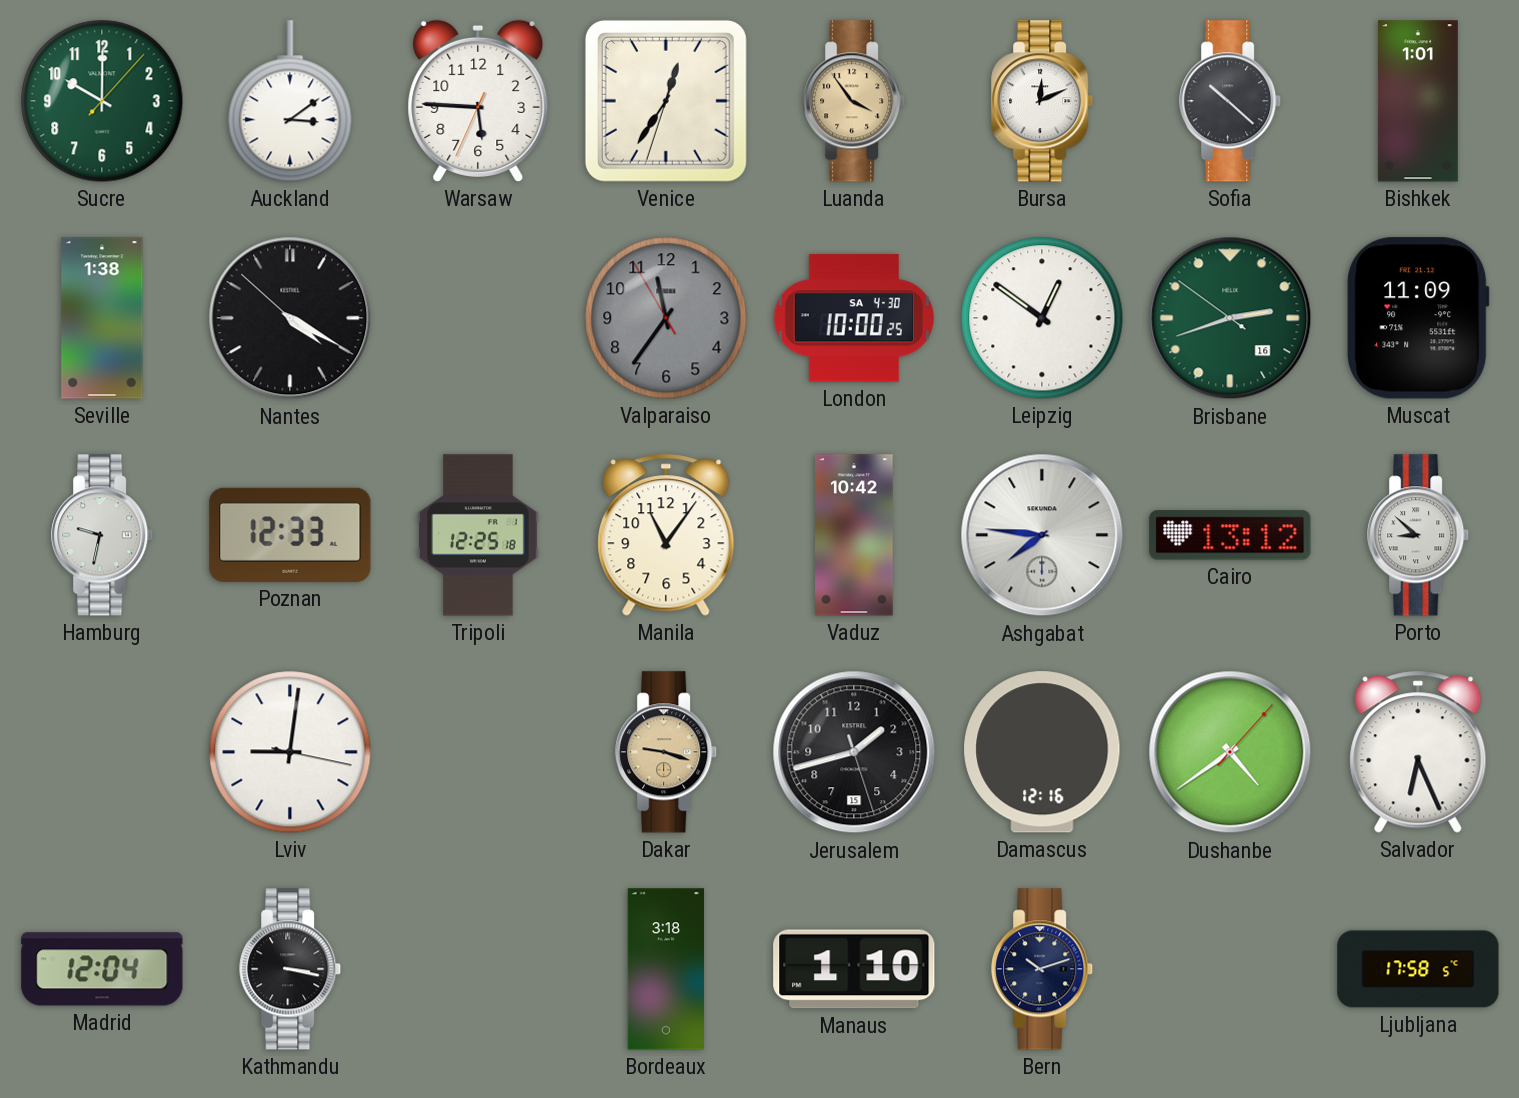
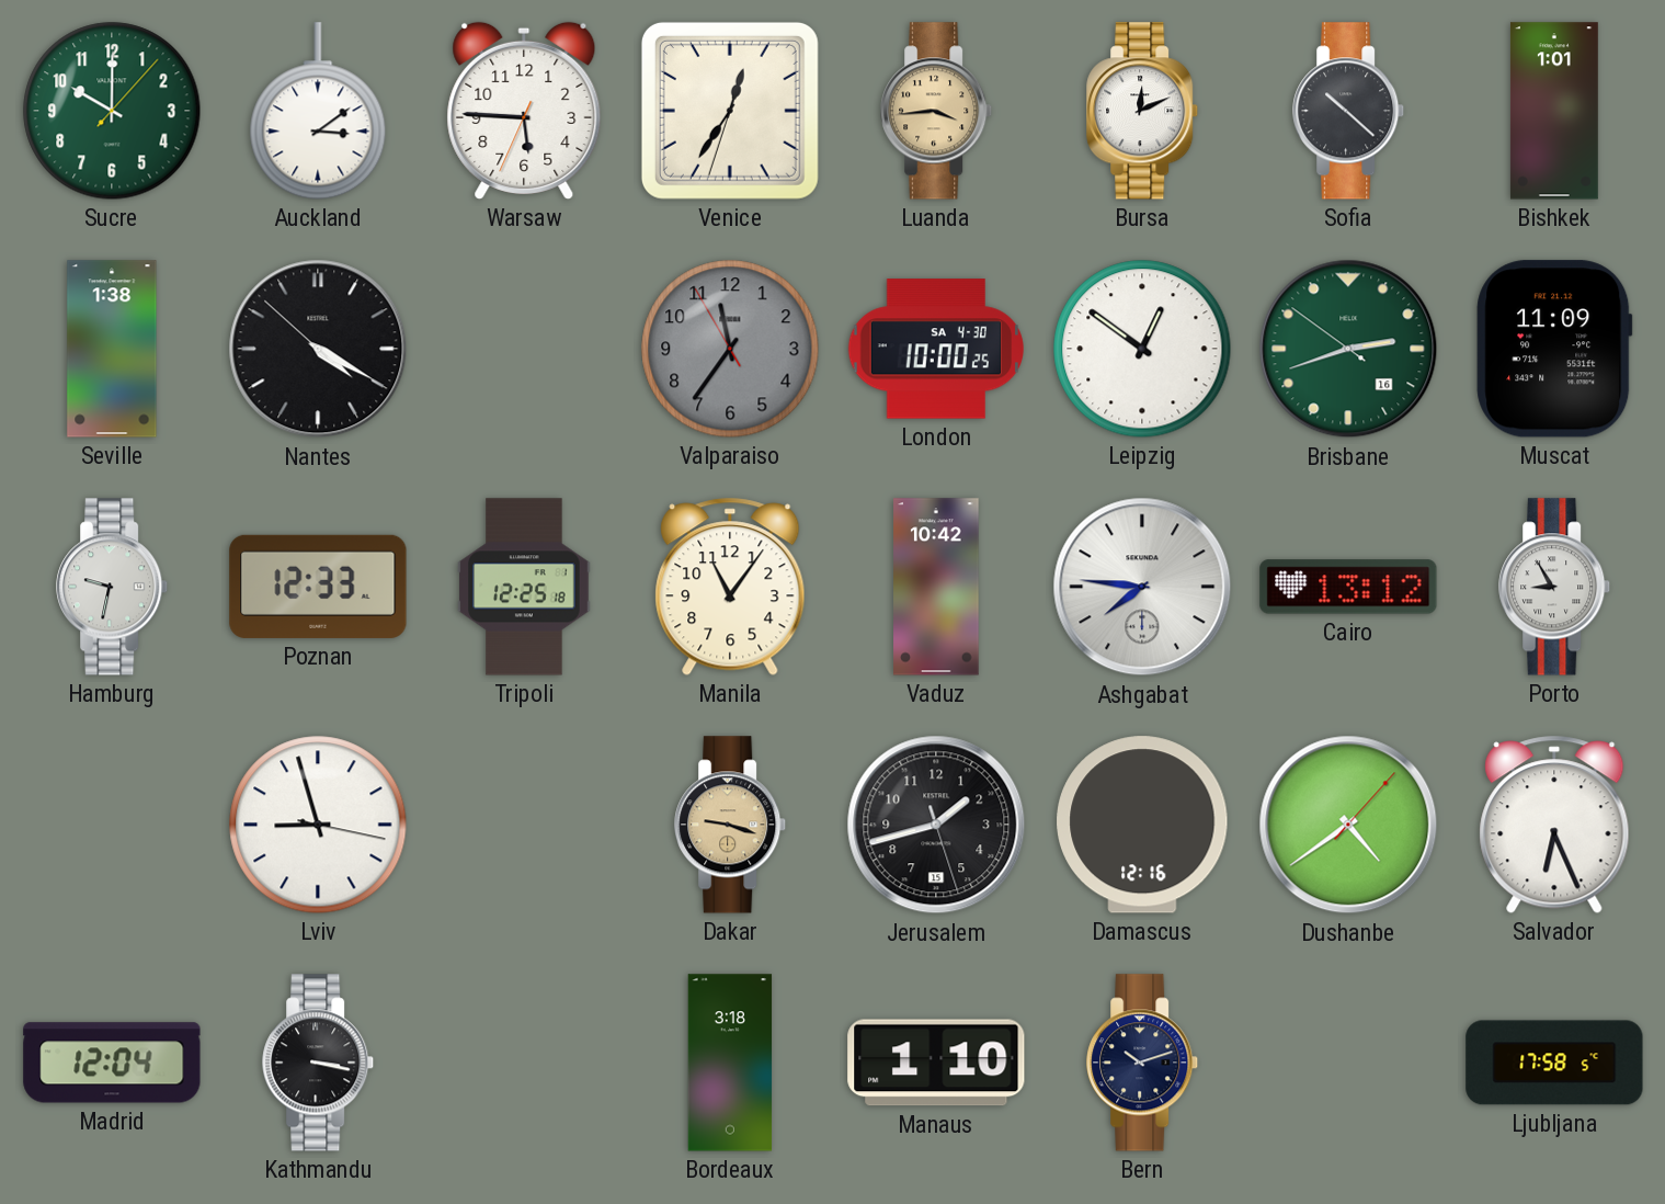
Luanda: 3:54 -> 3:44
Porto: 8:52 -> 8:55
Lviv: 9:01 -> 8:57
